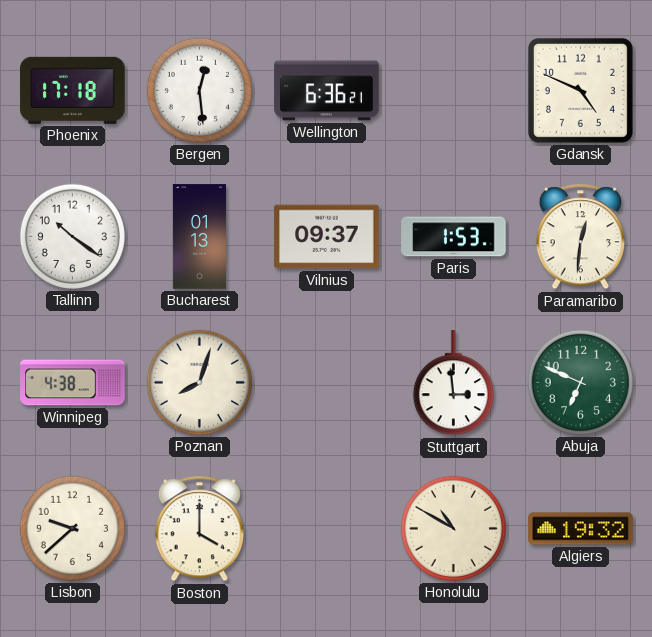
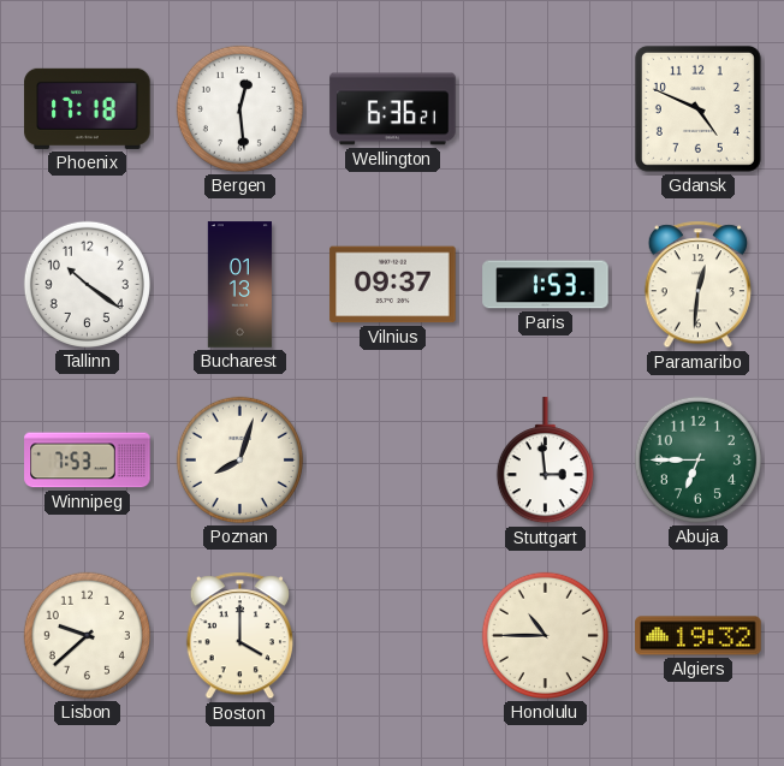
Winnipeg: 4:38 -> 7:53
Abuja: 6:49 -> 6:45
Honolulu: 10:50 -> 10:45
